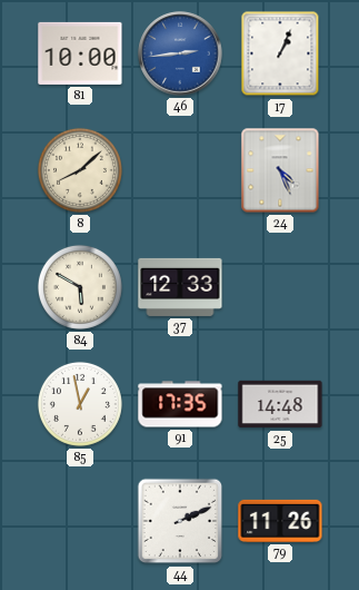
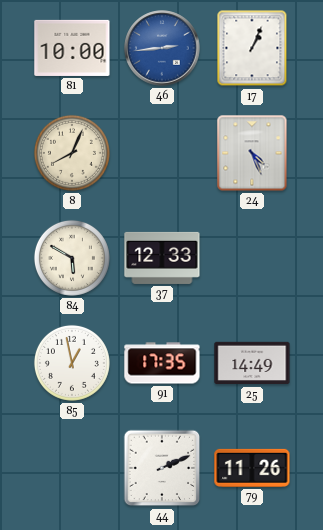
8: 8:08 -> 8:04
25: 14:48 -> 14:49
